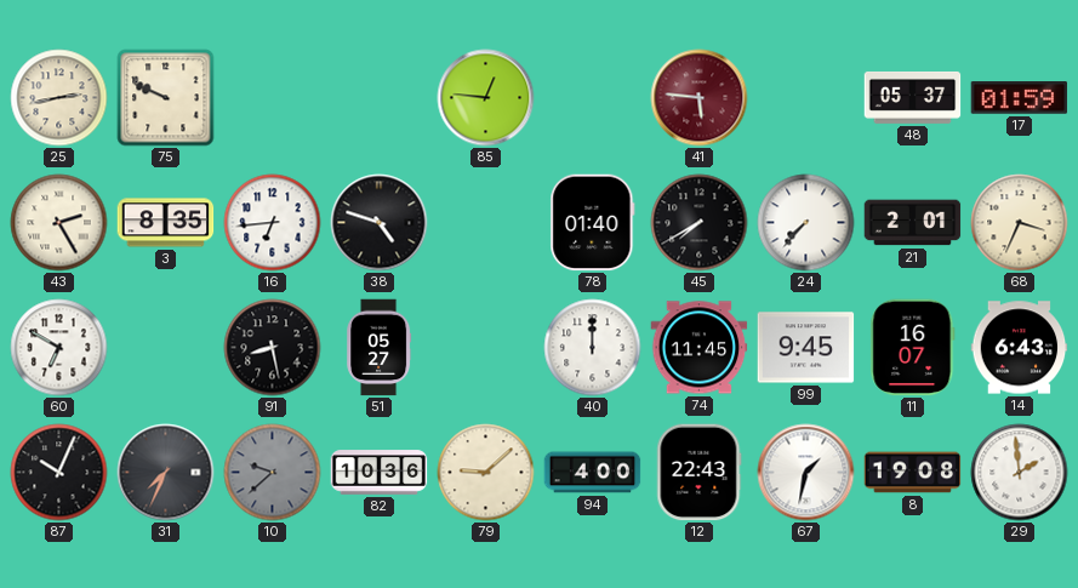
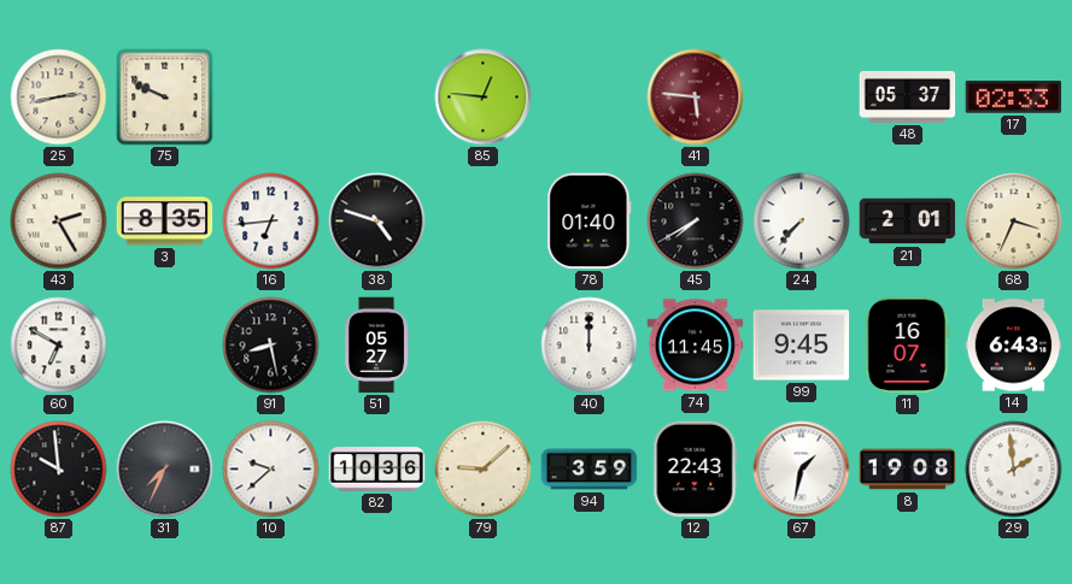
17: 01:59 -> 02:33
87: 10:04 -> 9:59
10 dial: grey -> white
94: 4:00 -> 3:59
